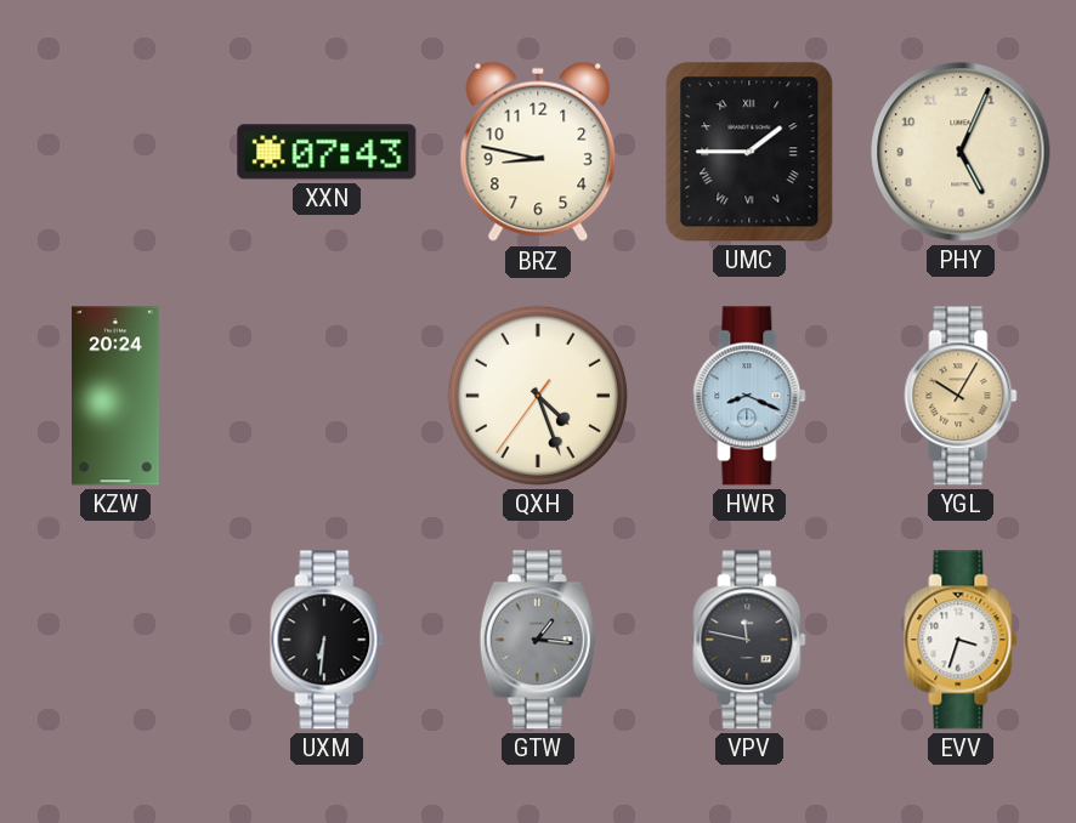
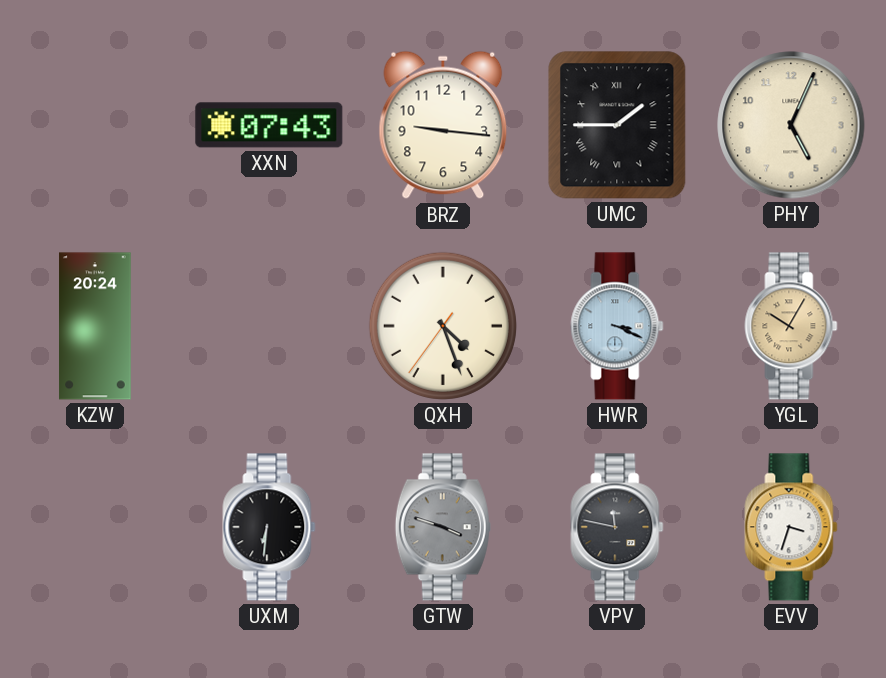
BRZ: 8:47 -> 9:16
HWR: 8:19 -> 3:19
GTW: 1:16 -> 3:48
